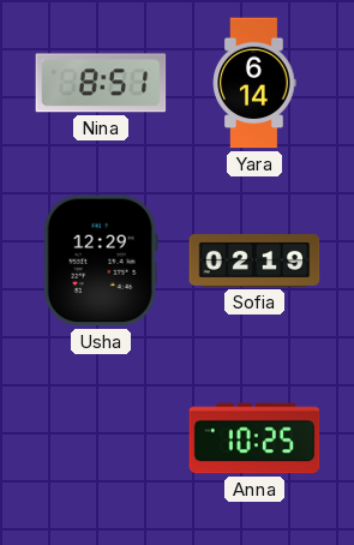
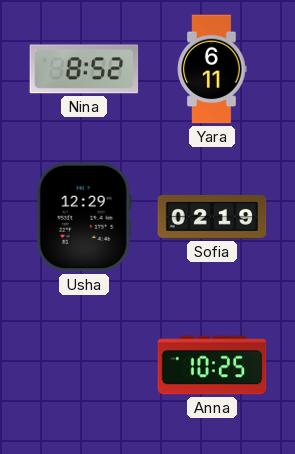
Nina: 8:51 -> 8:52
Yara: 6:14 -> 6:11
